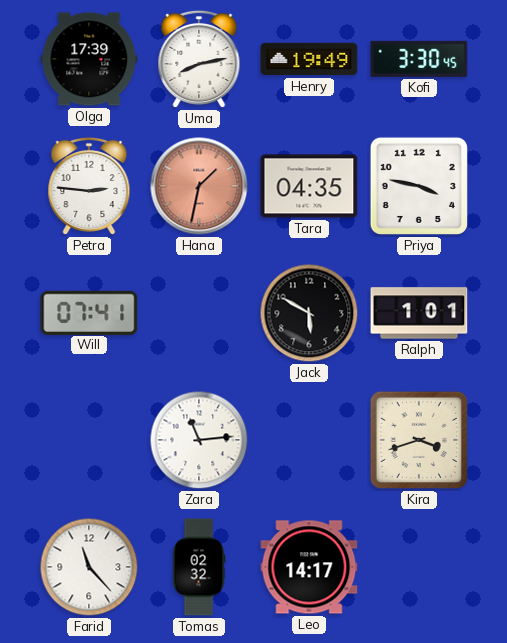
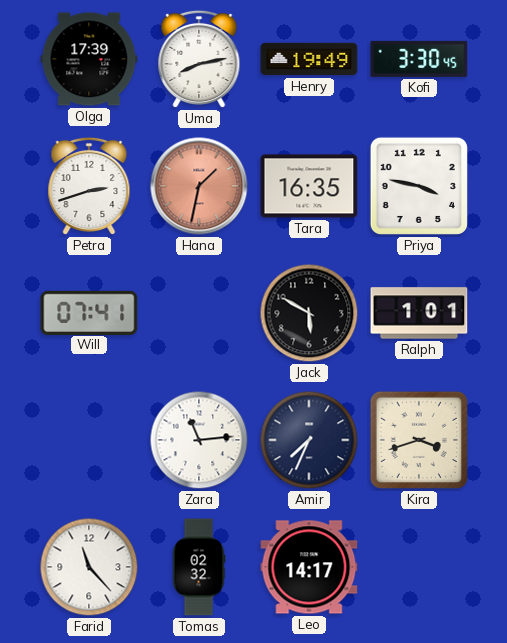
Petra: 2:46 -> 2:42
Tara: 04:35 -> 16:35
Amir: none -> 7:34
